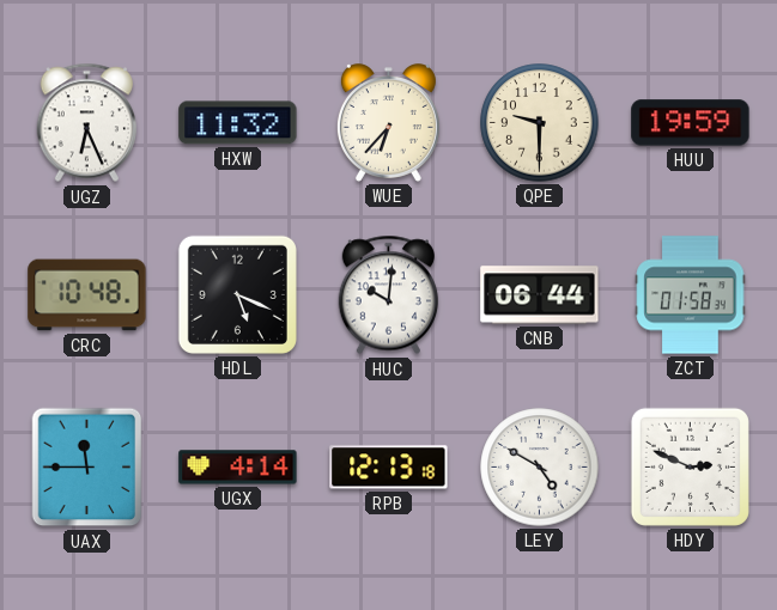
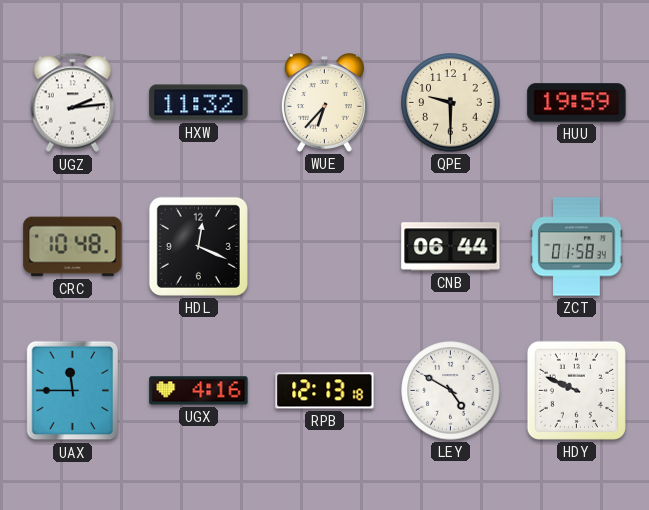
UGZ: 6:26 -> 2:14
HDL: 5:19 -> 12:19
HUC: 10:01 -> none
UGX: 4:14 -> 4:16
HDY: 2:49 -> 9:49
